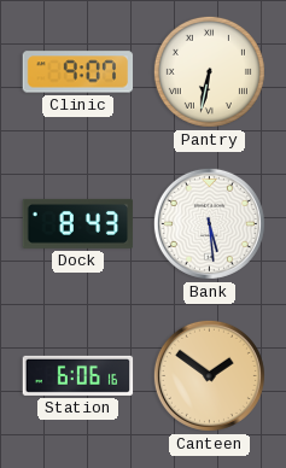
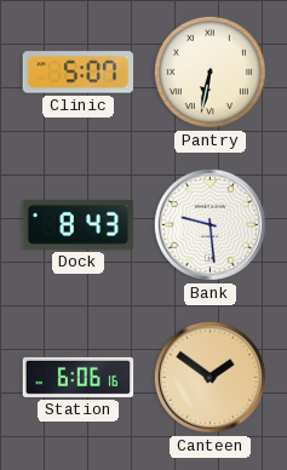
Clinic: 9:07 -> 5:07
Bank: 5:29 -> 9:29
